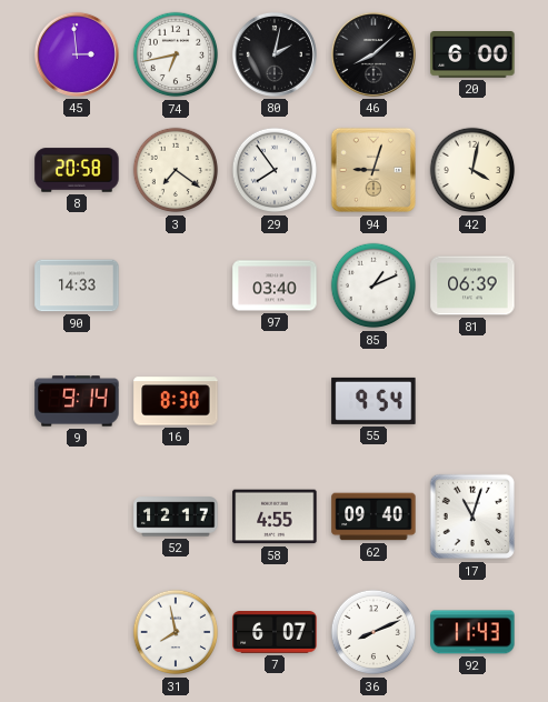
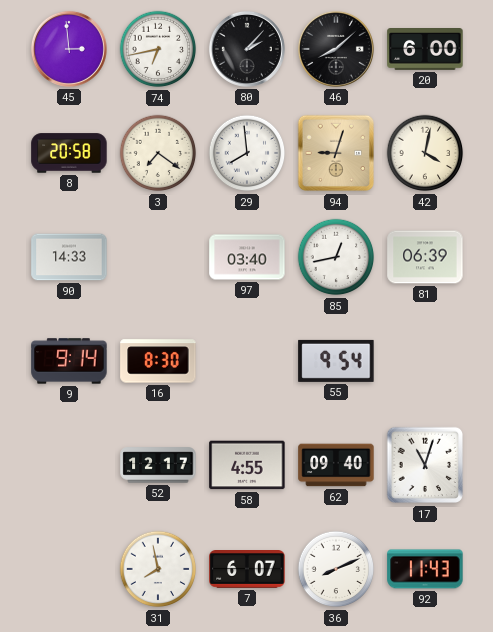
80: 2:02 -> 2:07
29: 7:54 -> 7:59
85: 1:11 -> 12:43
